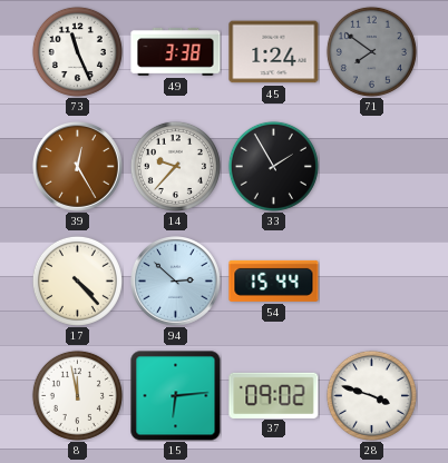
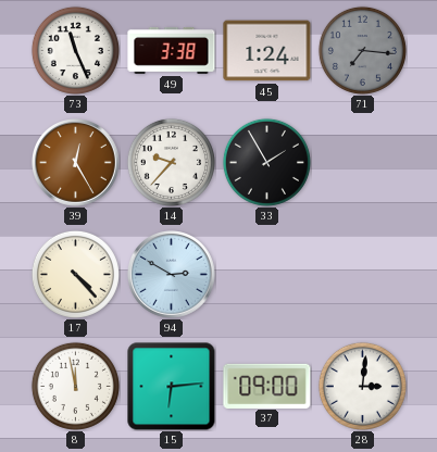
71: 7:51 -> 7:16
94: 2:52 -> 2:50
54: 15:44 -> none
37: 09:02 -> 09:00
28: 3:48 -> 3:01
